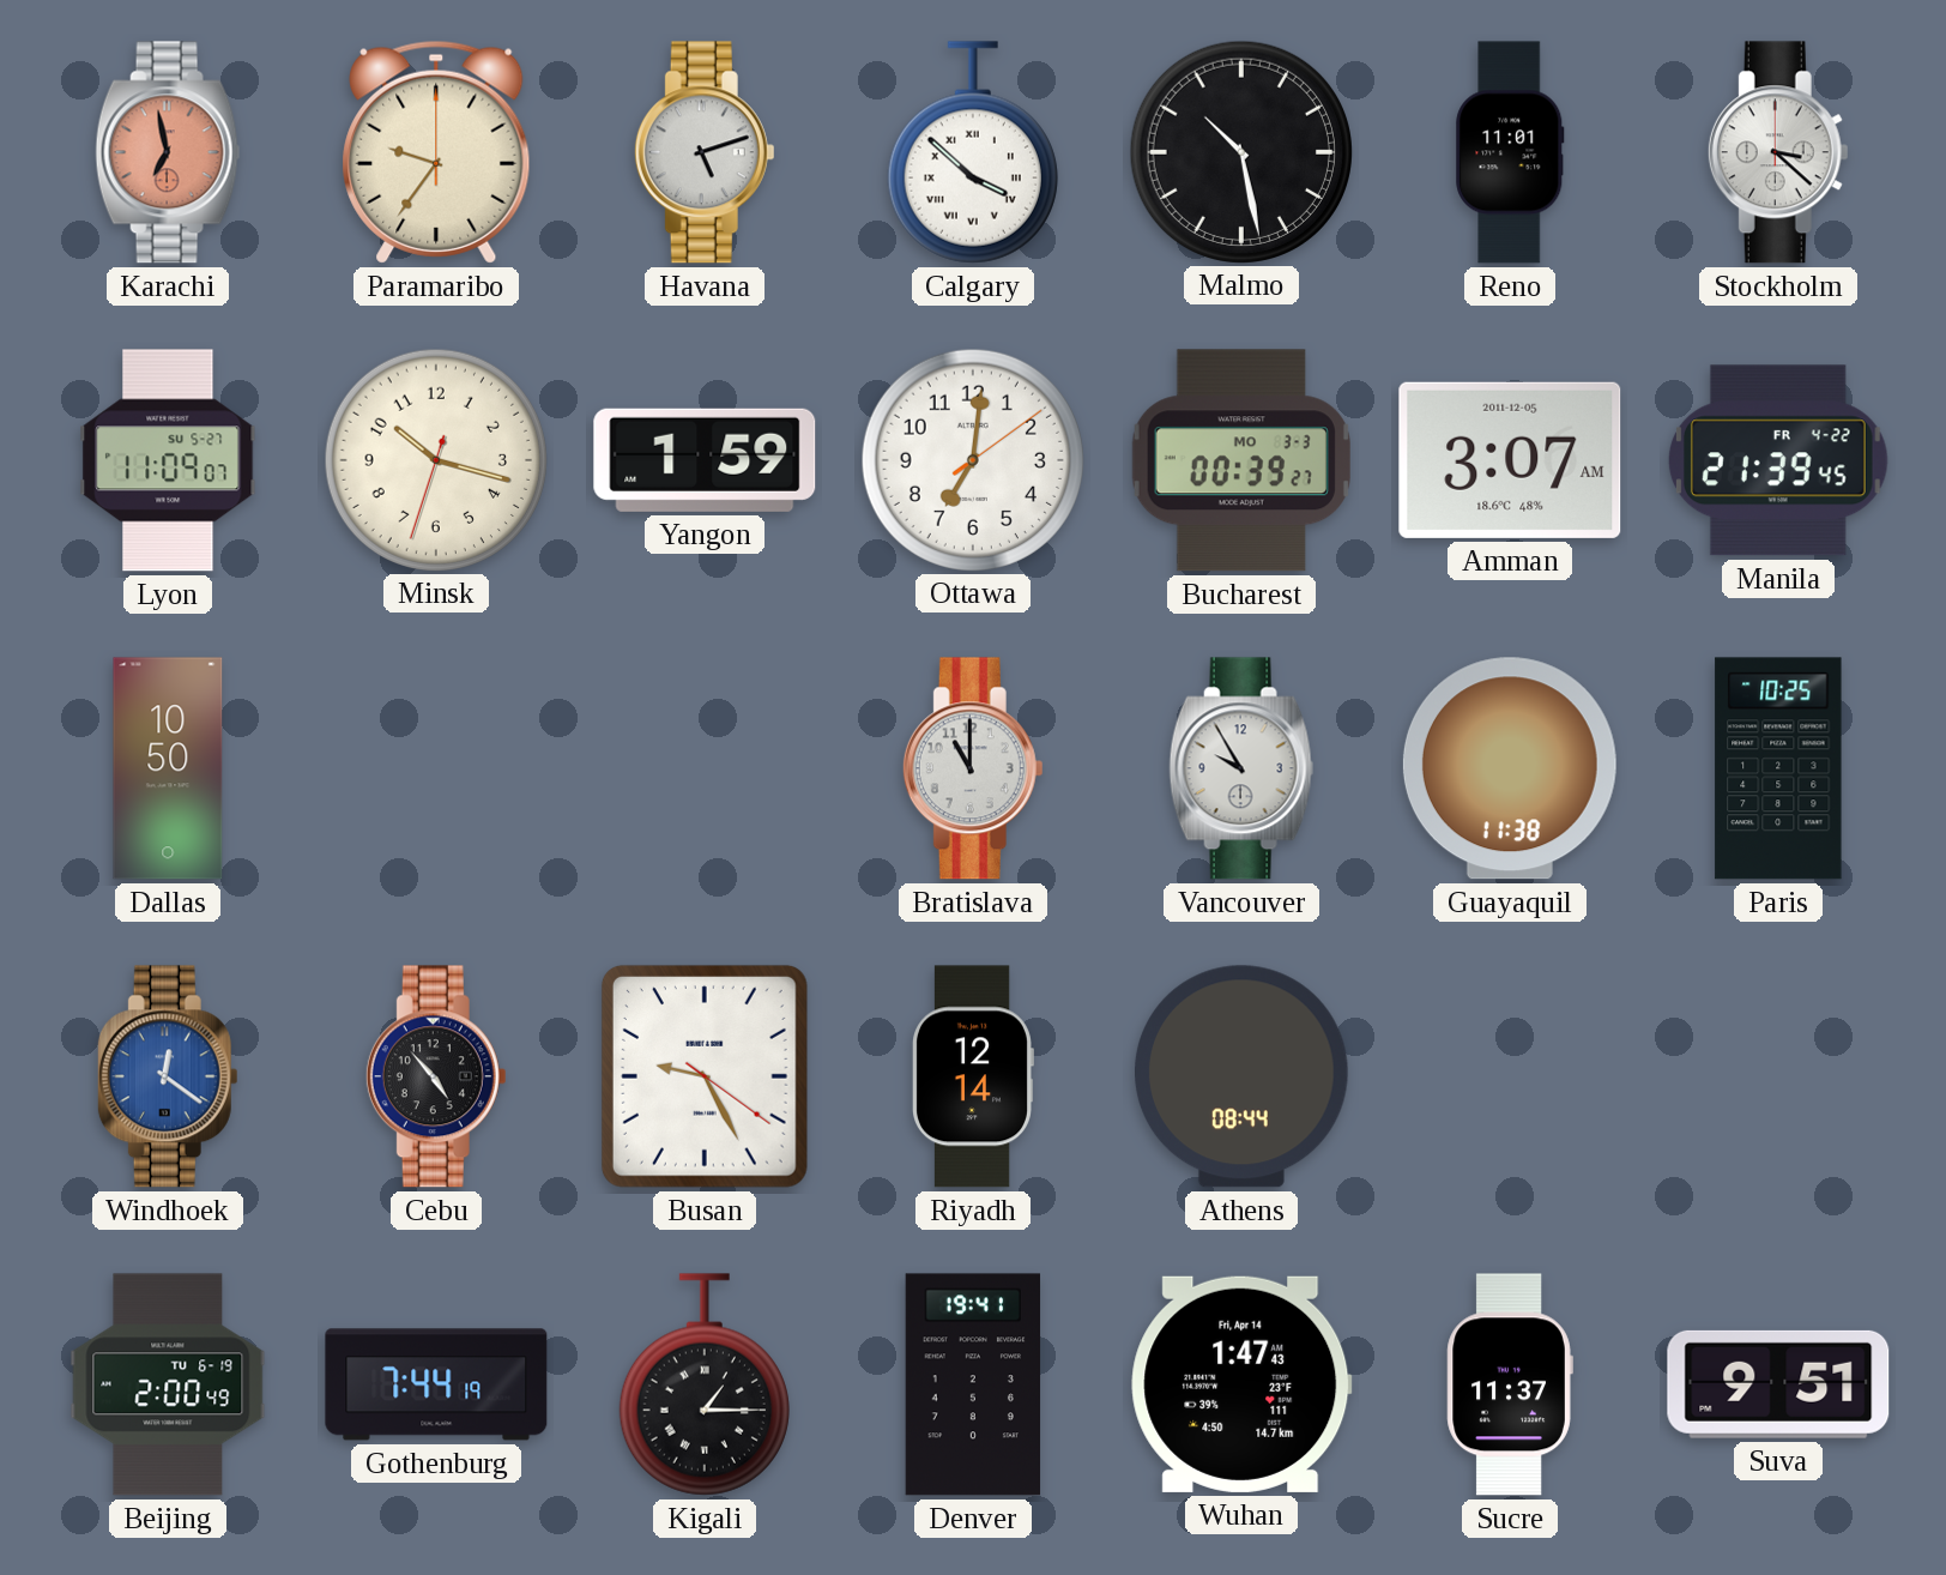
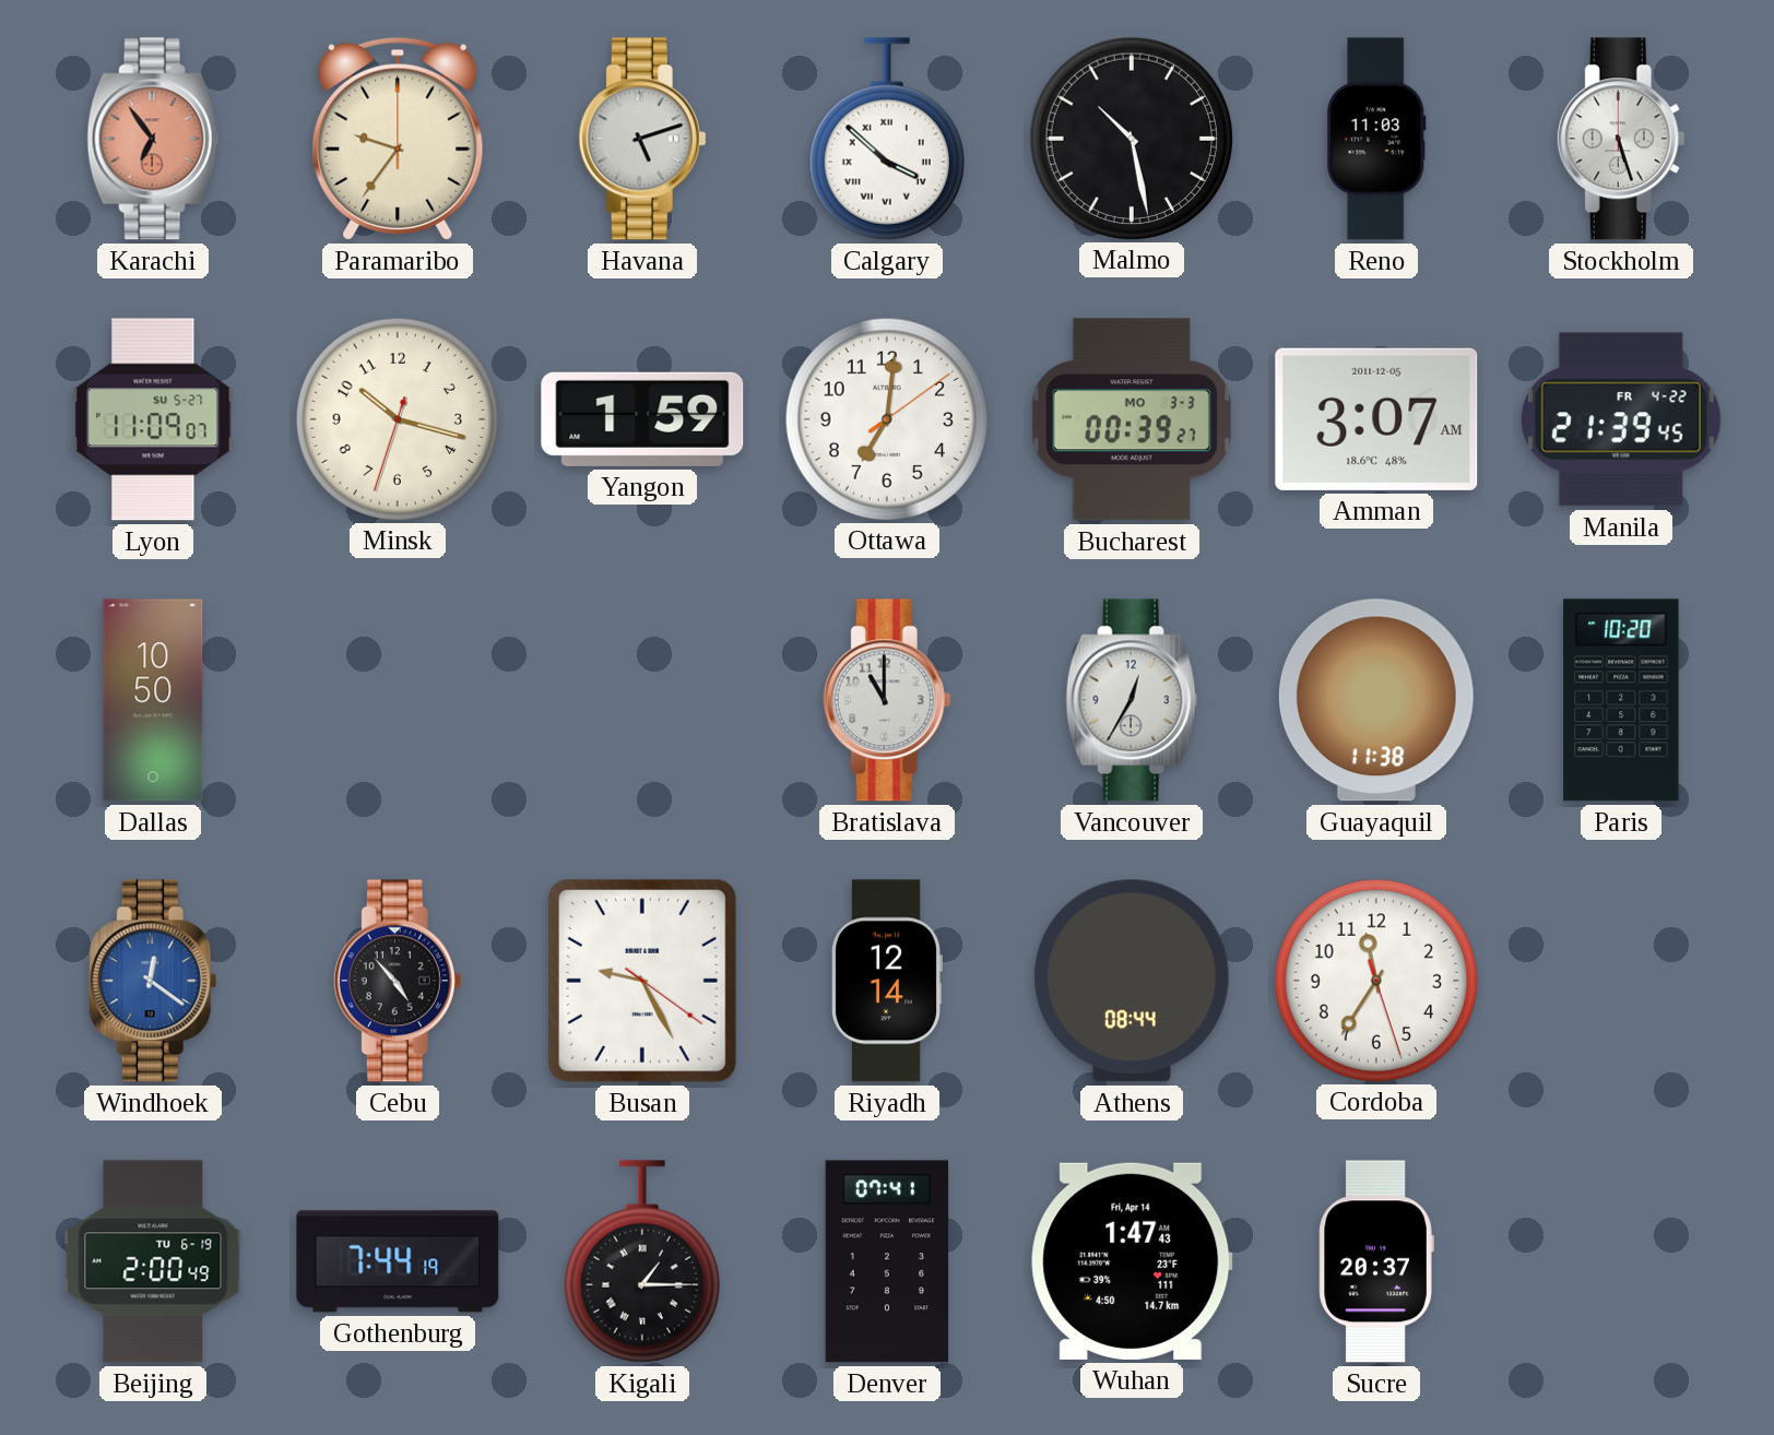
Karachi: 6:58 -> 6:54
Reno: 11:01 -> 11:03
Stockholm: 3:22 -> 5:27
Vancouver: 9:55 -> 12:35
Paris: 10:25 -> 10:20
Cordoba: none -> 11:35
Denver: 19:41 -> 07:41
Sucre: 11:37 -> 20:37
Suva: 9:51 -> none
